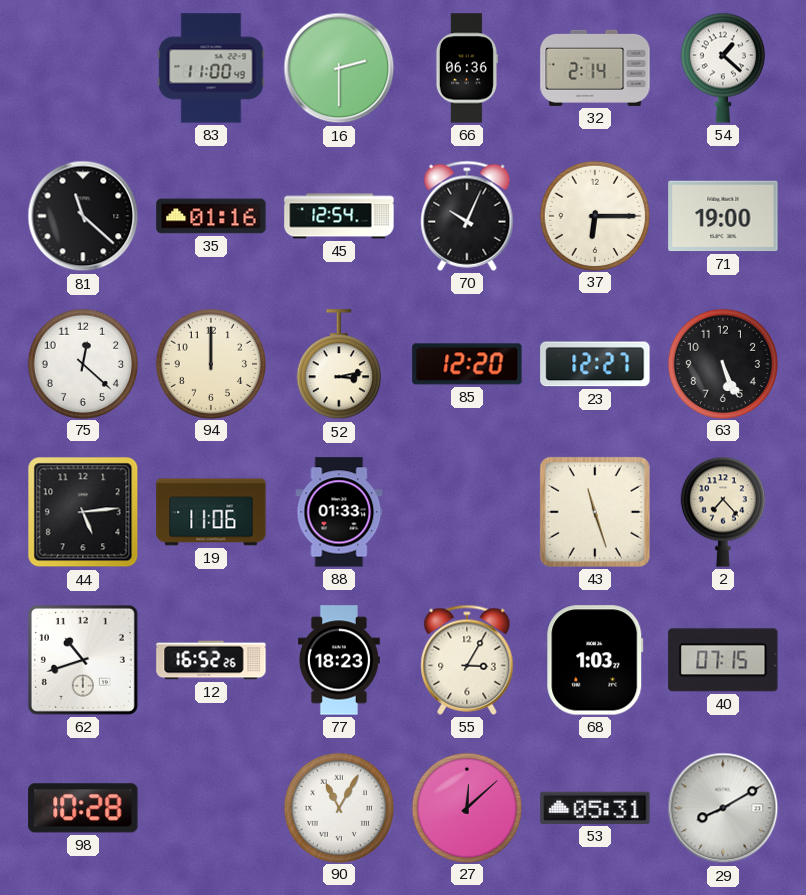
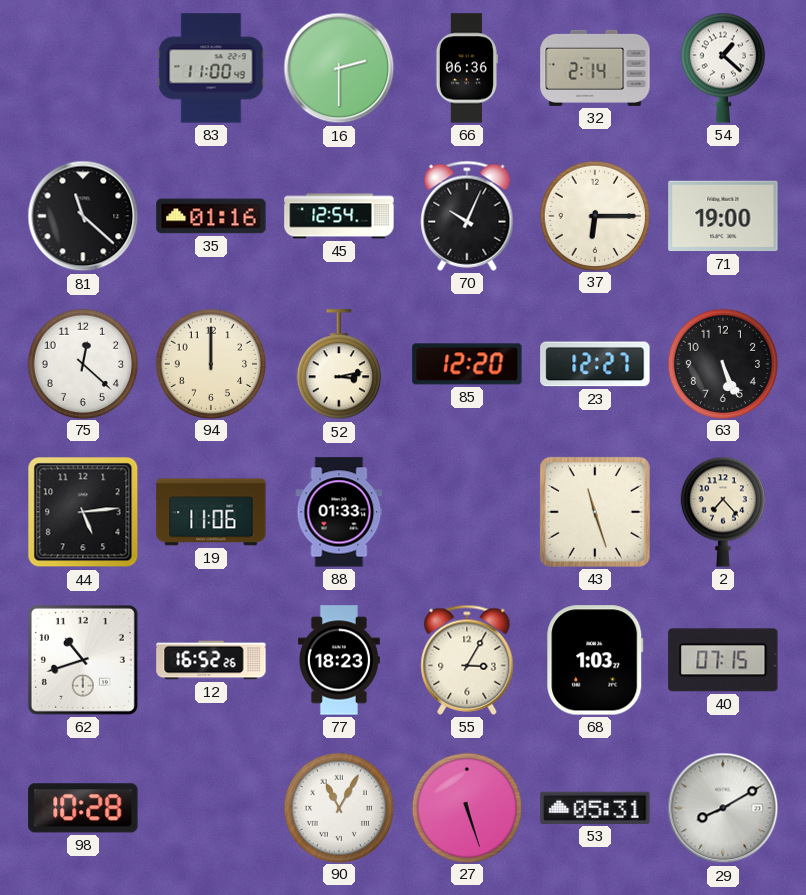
27: 12:08 -> 5:27
